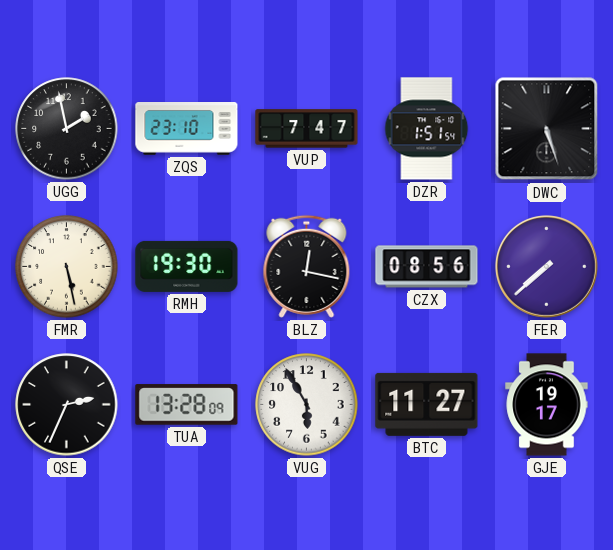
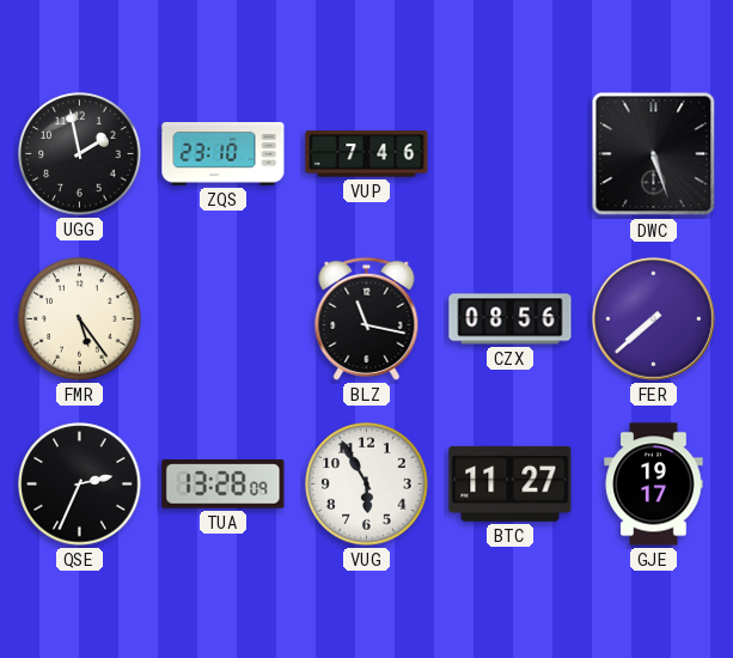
VUP: 7:47 -> 7:46
DZR: 1:51 -> none
FMR: 5:28 -> 5:24
RMH: 19:30 -> none
BLZ: 12:17 -> 11:17
